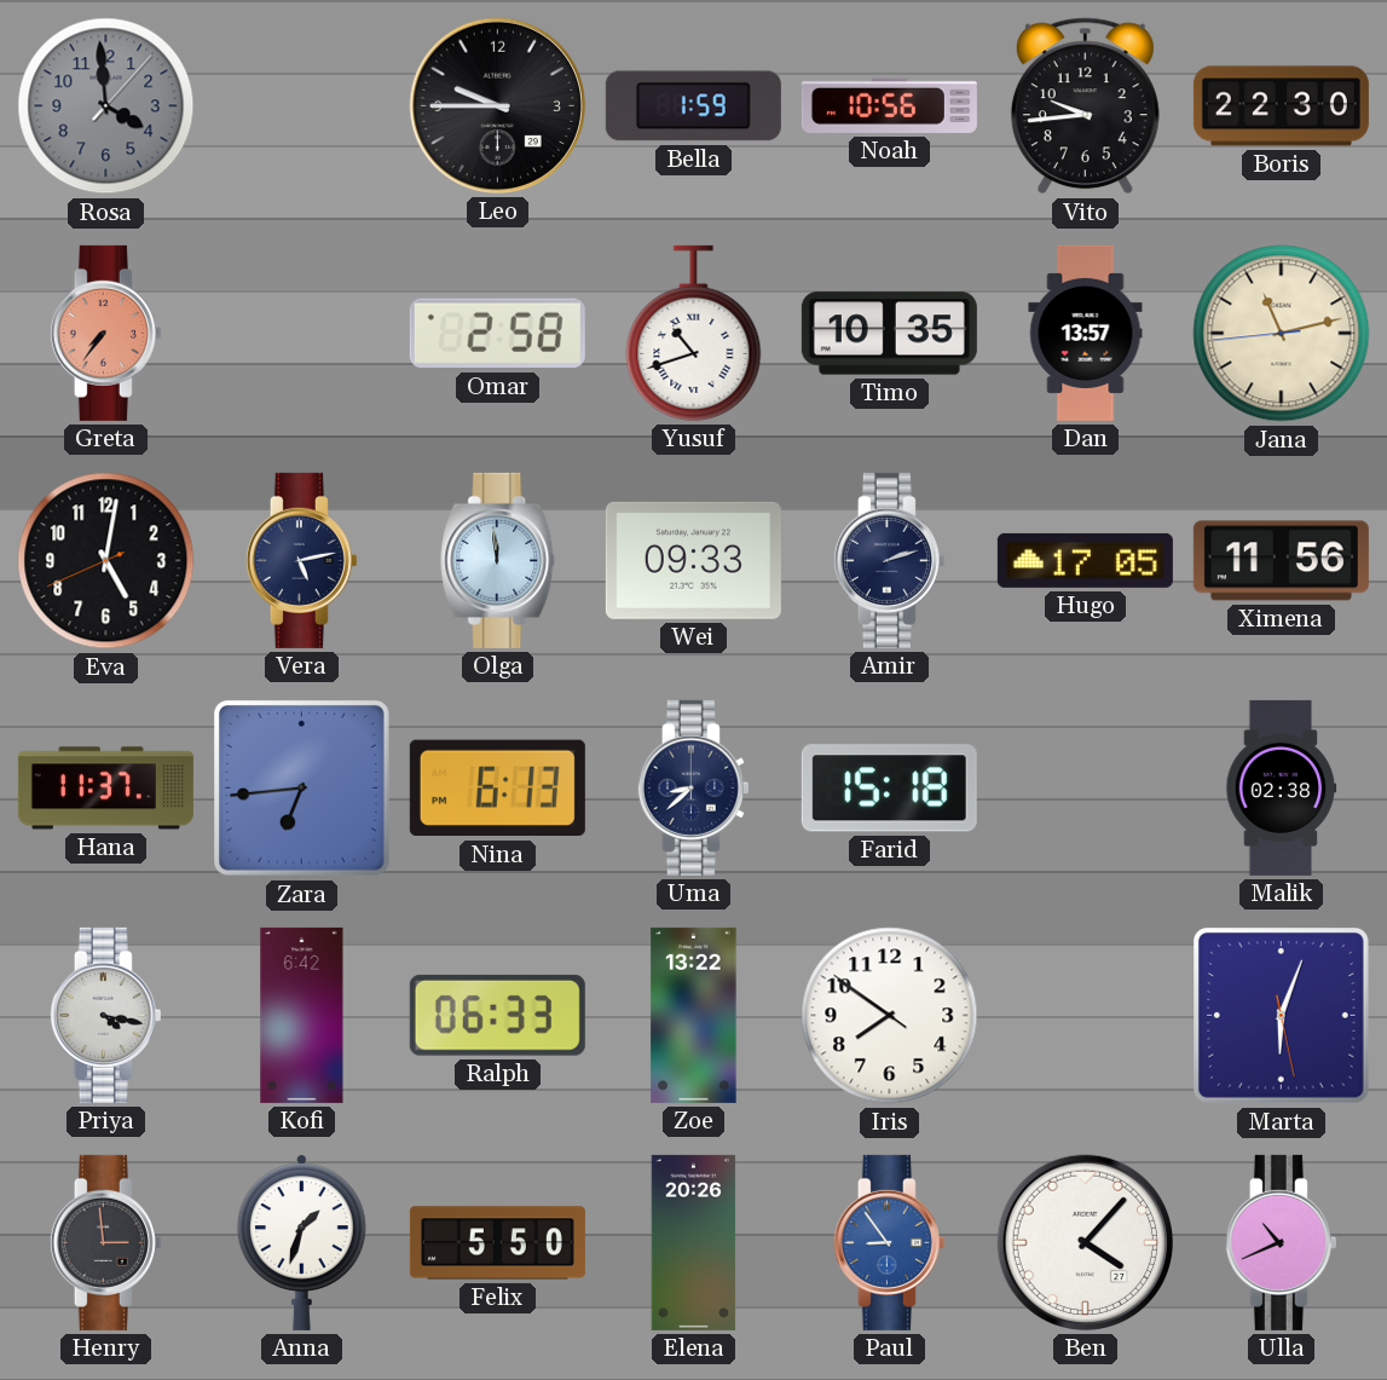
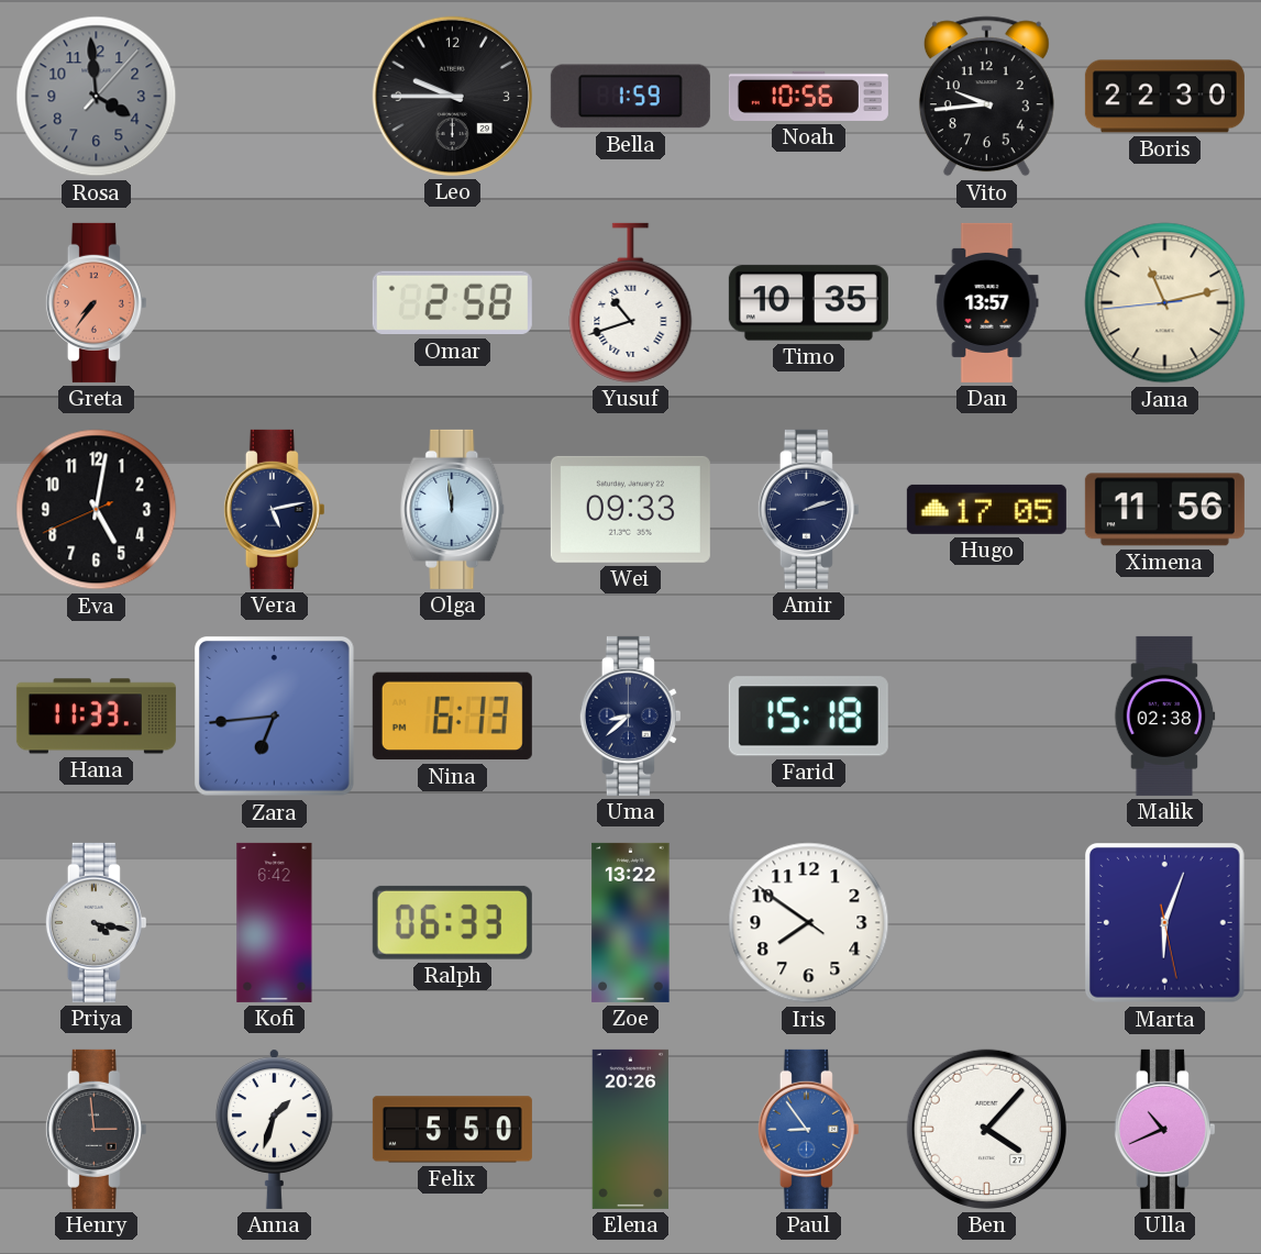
Hana: 11:37 -> 11:33
